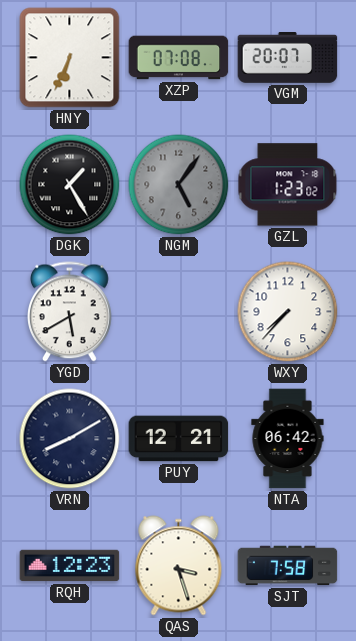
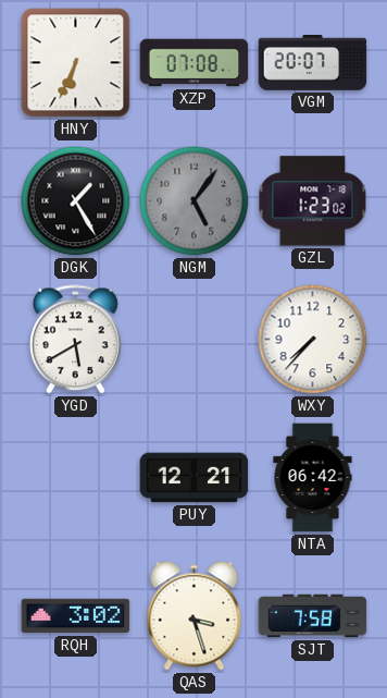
VRN: 8:10 -> none
RQH: 12:23 -> 3:02
